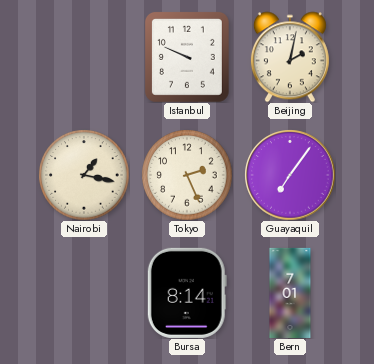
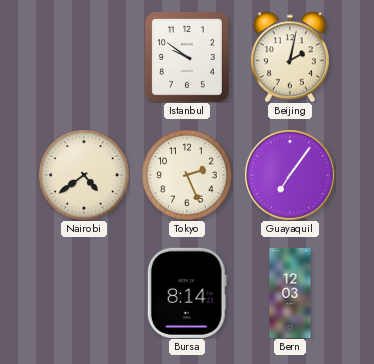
Istanbul: 9:49 -> 9:51
Nairobi: 1:17 -> 4:39
Bern: 7:01 -> 12:03
